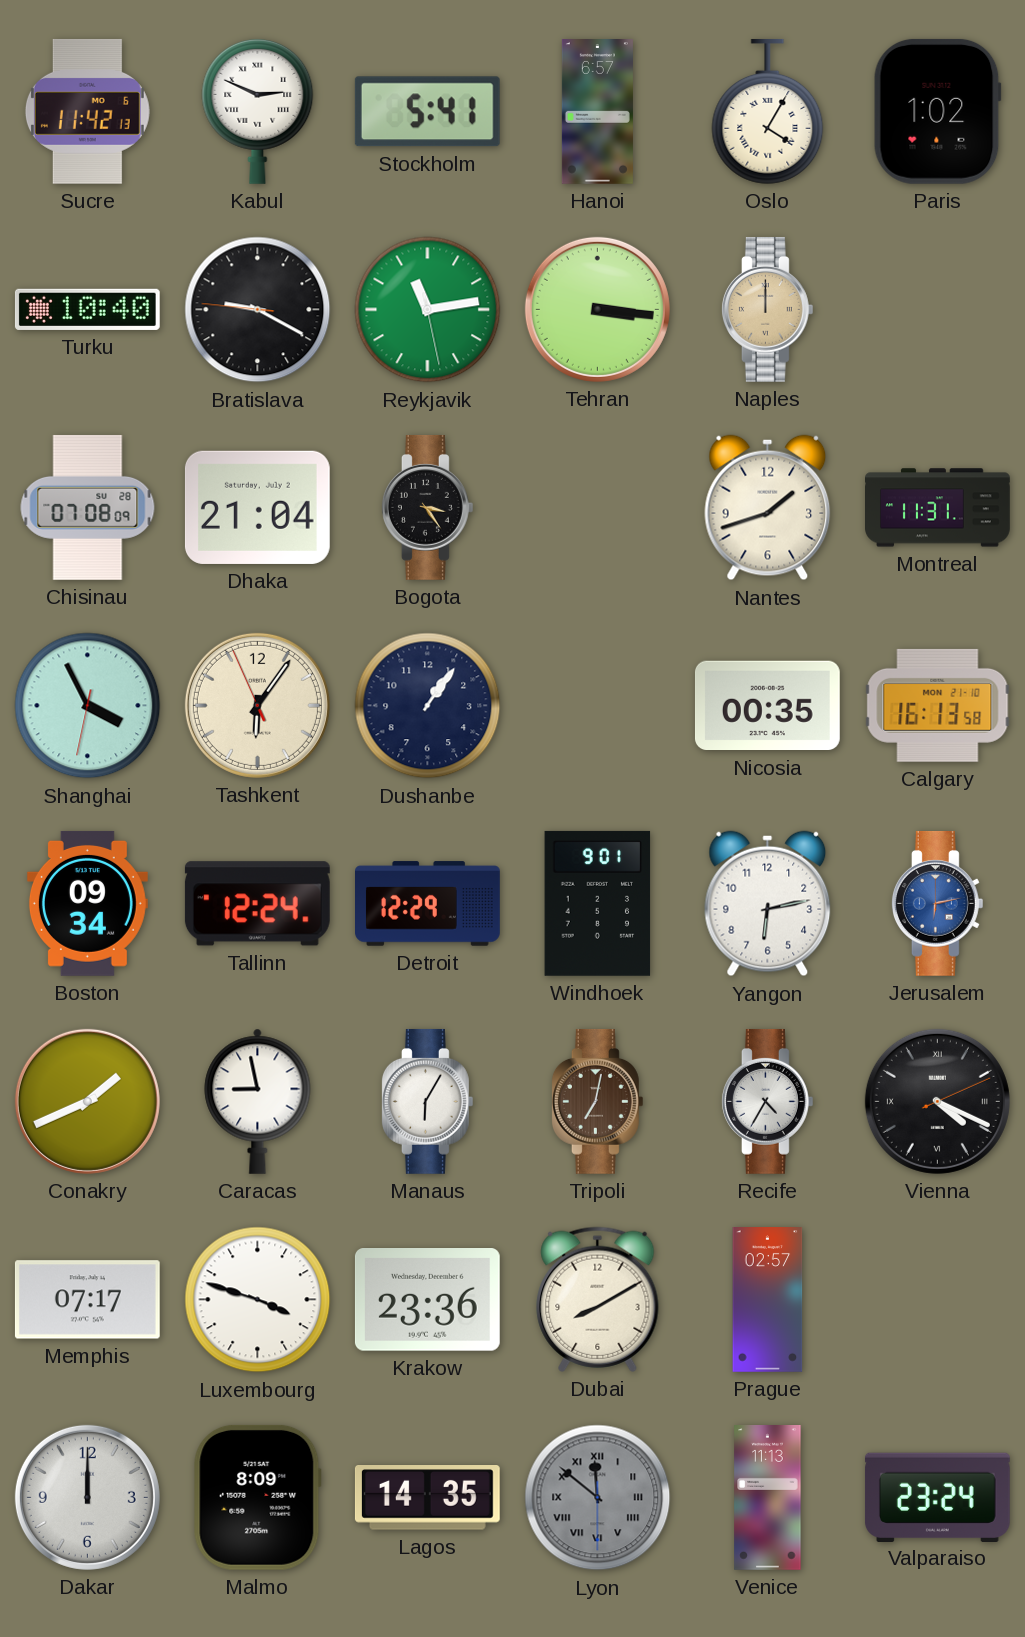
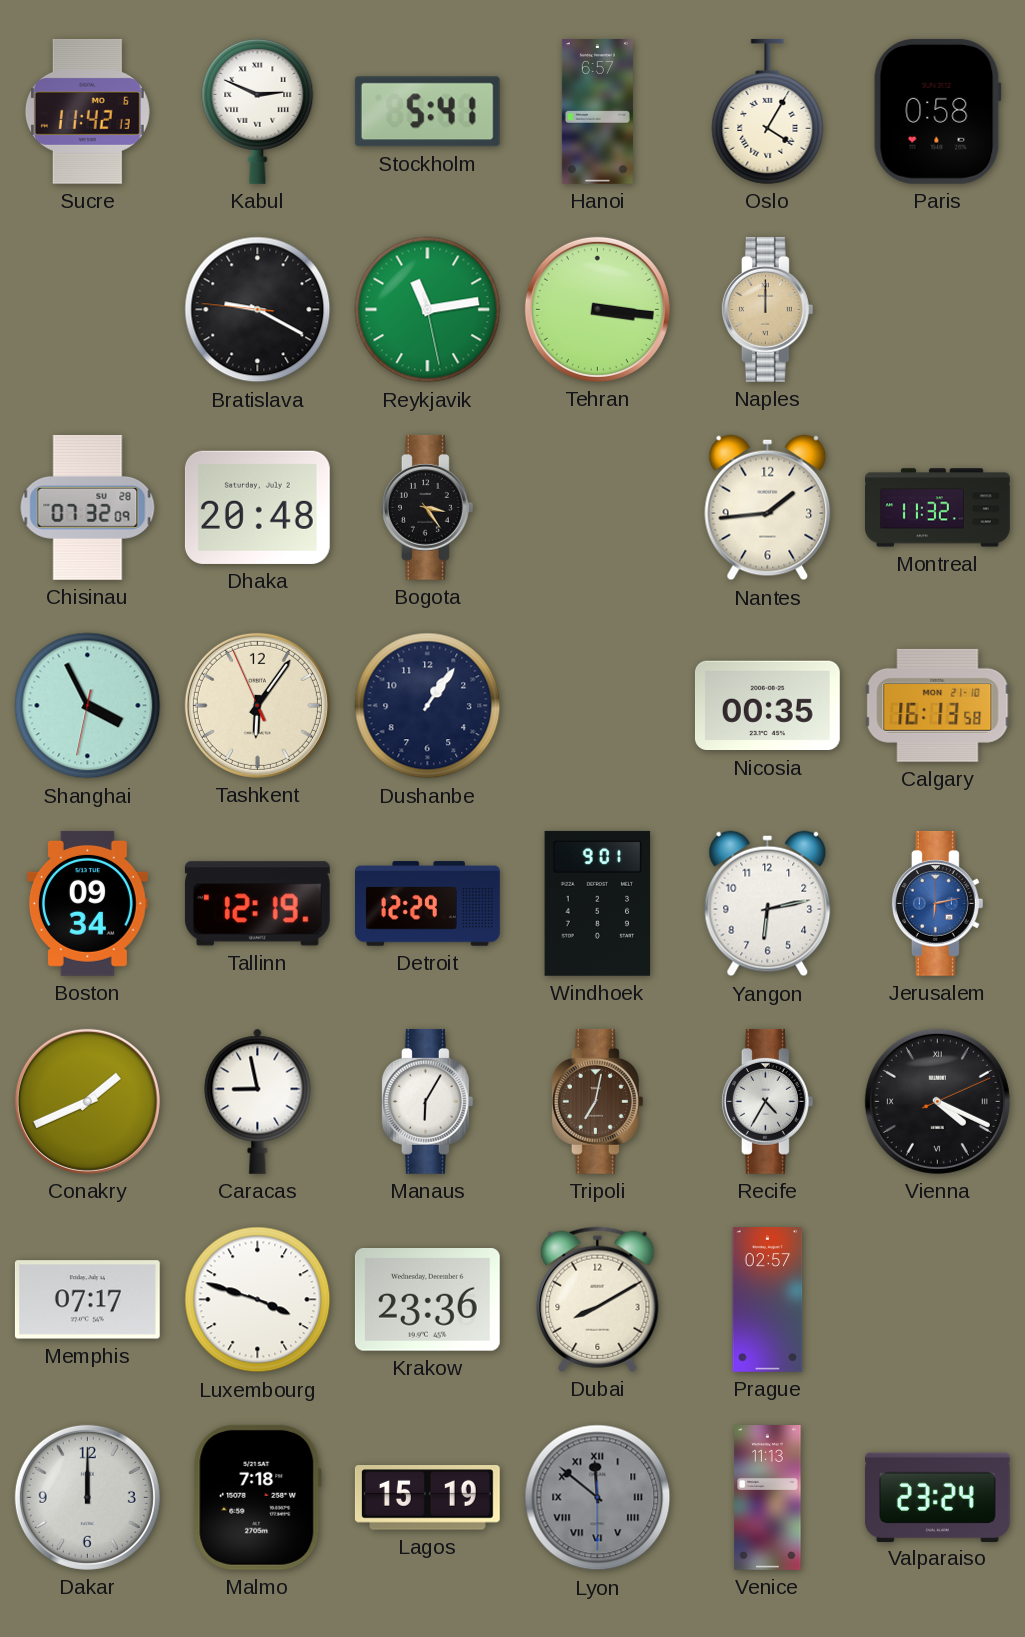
Paris: 1:02 -> 0:58
Turku: 10:40 -> none
Chisinau: 07:08 -> 07:32
Dhaka: 21:04 -> 20:48
Nantes: 1:42 -> 1:44
Montreal: 11:31 -> 11:32
Tallinn: 12:24 -> 12:19
Malmo: 8:09 -> 7:18
Lagos: 14:35 -> 15:19
